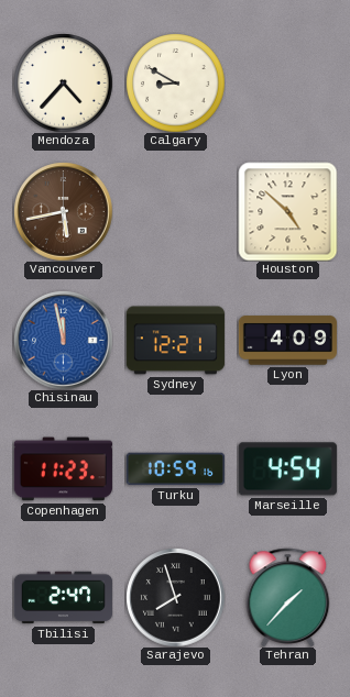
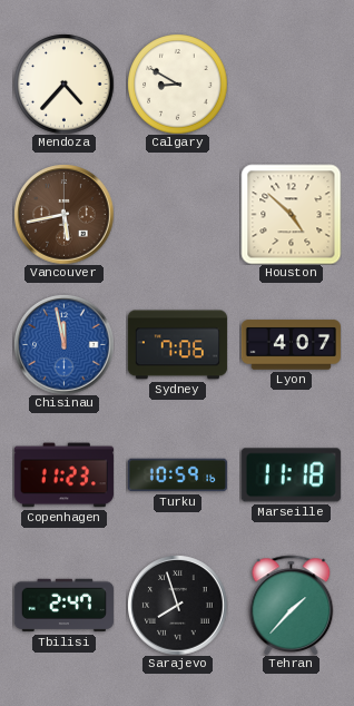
Sydney: 12:21 -> 7:06
Lyon: 4:09 -> 4:07
Marseille: 4:54 -> 11:18
